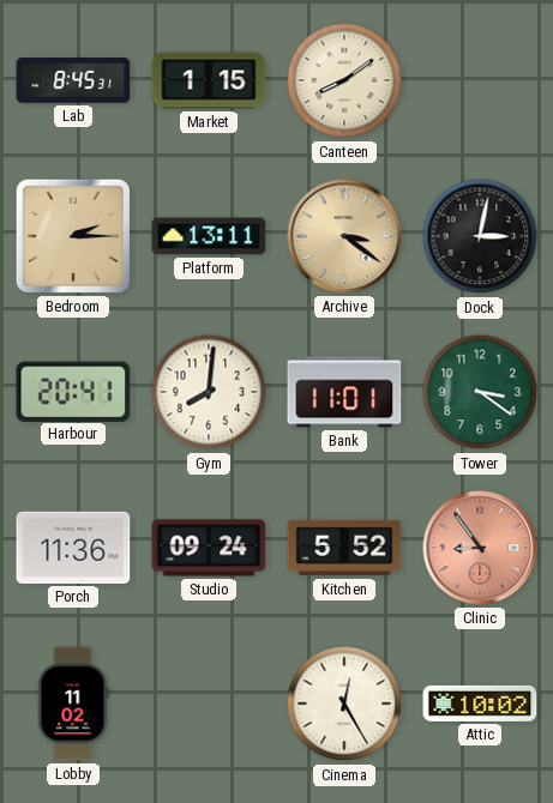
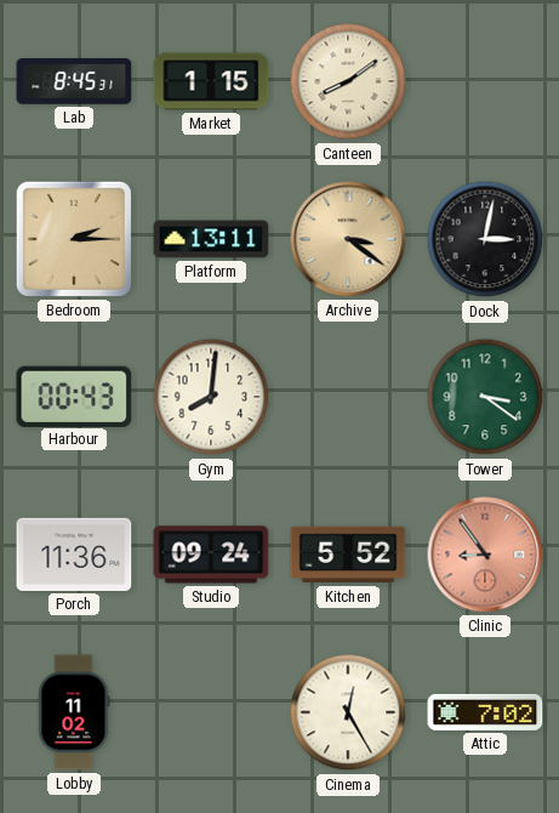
Harbour: 20:41 -> 00:43
Bank: 11:01 -> none
Attic: 10:02 -> 7:02
